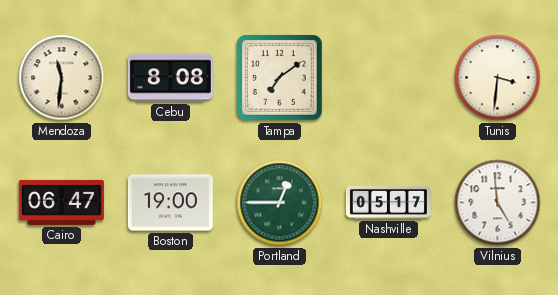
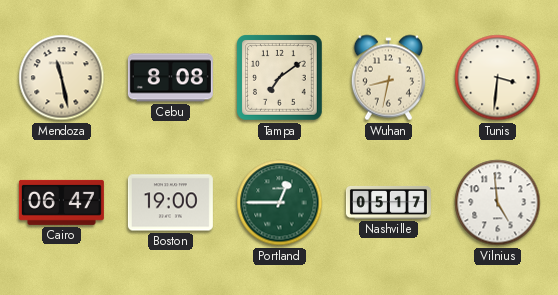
Mendoza: 11:31 -> 11:28
Wuhan: none -> 8:32
